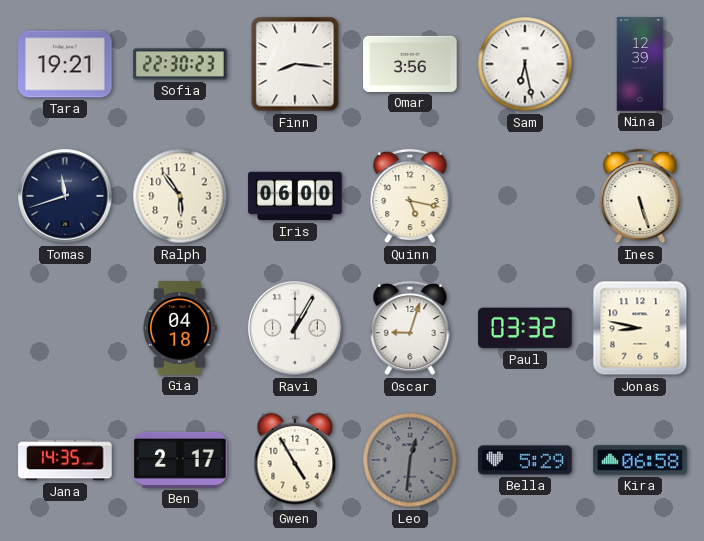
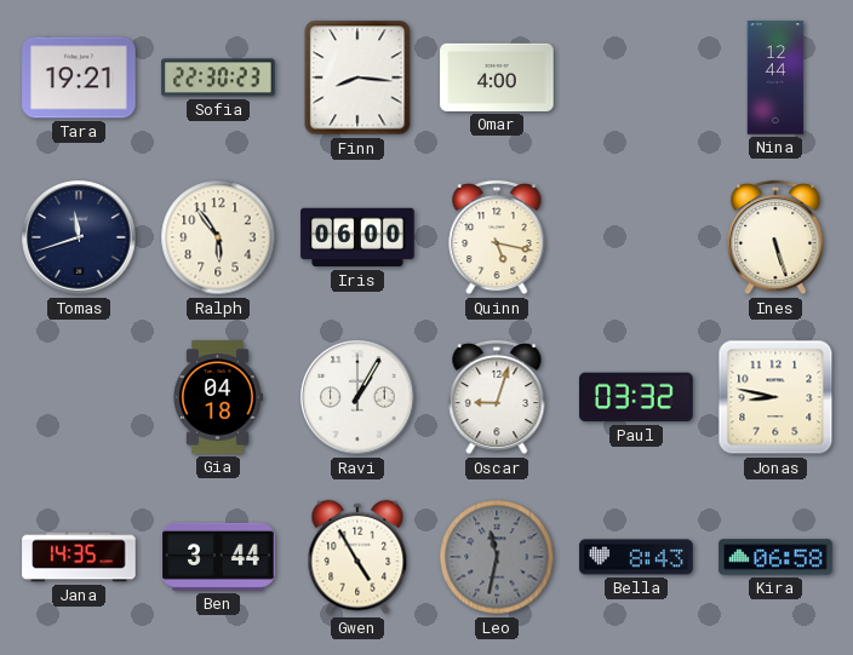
Omar: 3:56 -> 4:00
Sam: 6:28 -> none
Nina: 12:39 -> 12:44
Ben: 2:17 -> 3:44
Leo: 12:31 -> 11:32
Bella: 5:29 -> 8:43
